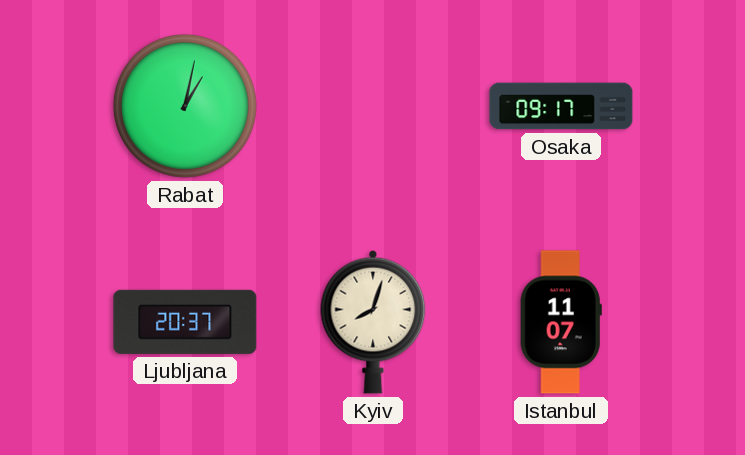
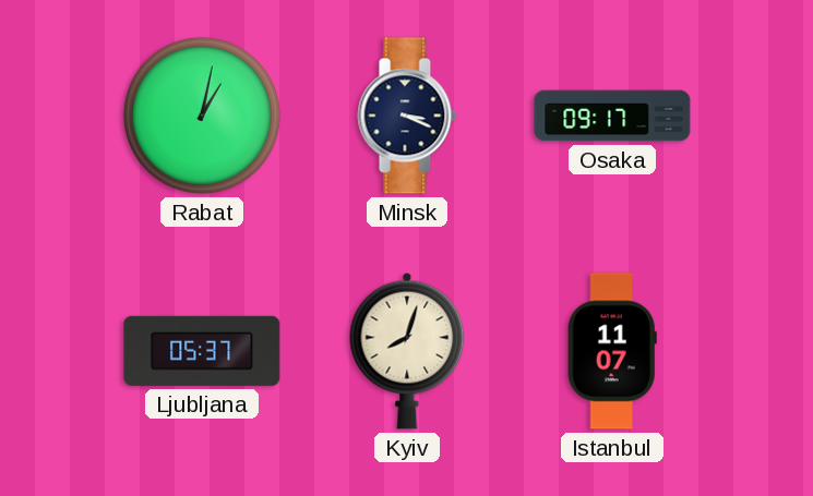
Minsk: none -> 3:19
Ljubljana: 20:37 -> 05:37
